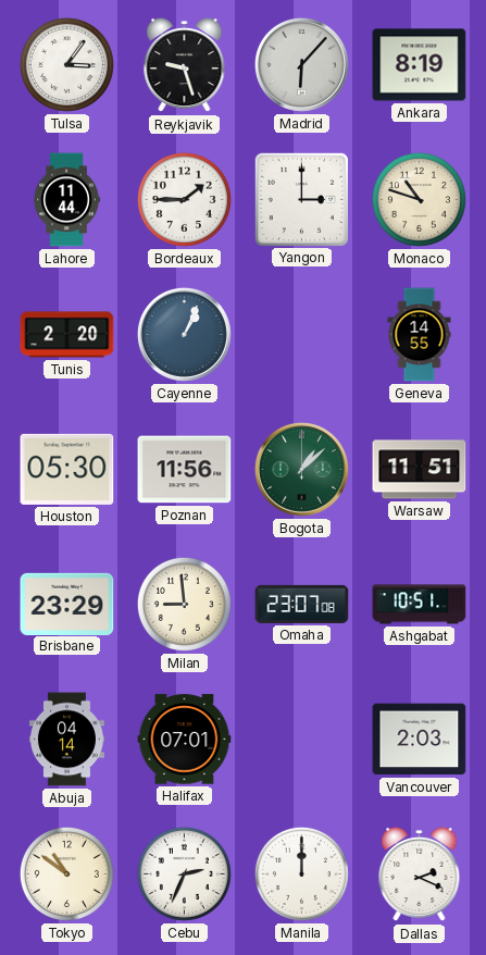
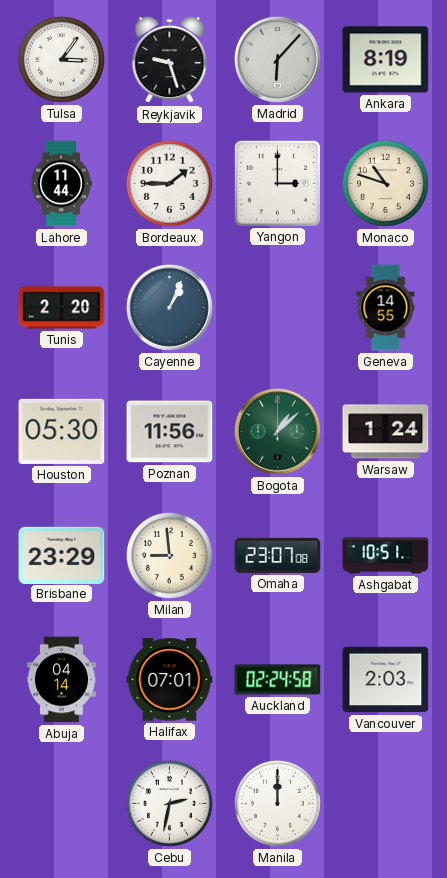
Warsaw: 11:51 -> 1:24
Auckland: none -> 02:24
Tokyo: 10:51 -> none
Cebu: 2:34 -> 2:32
Dallas: 2:19 -> none
